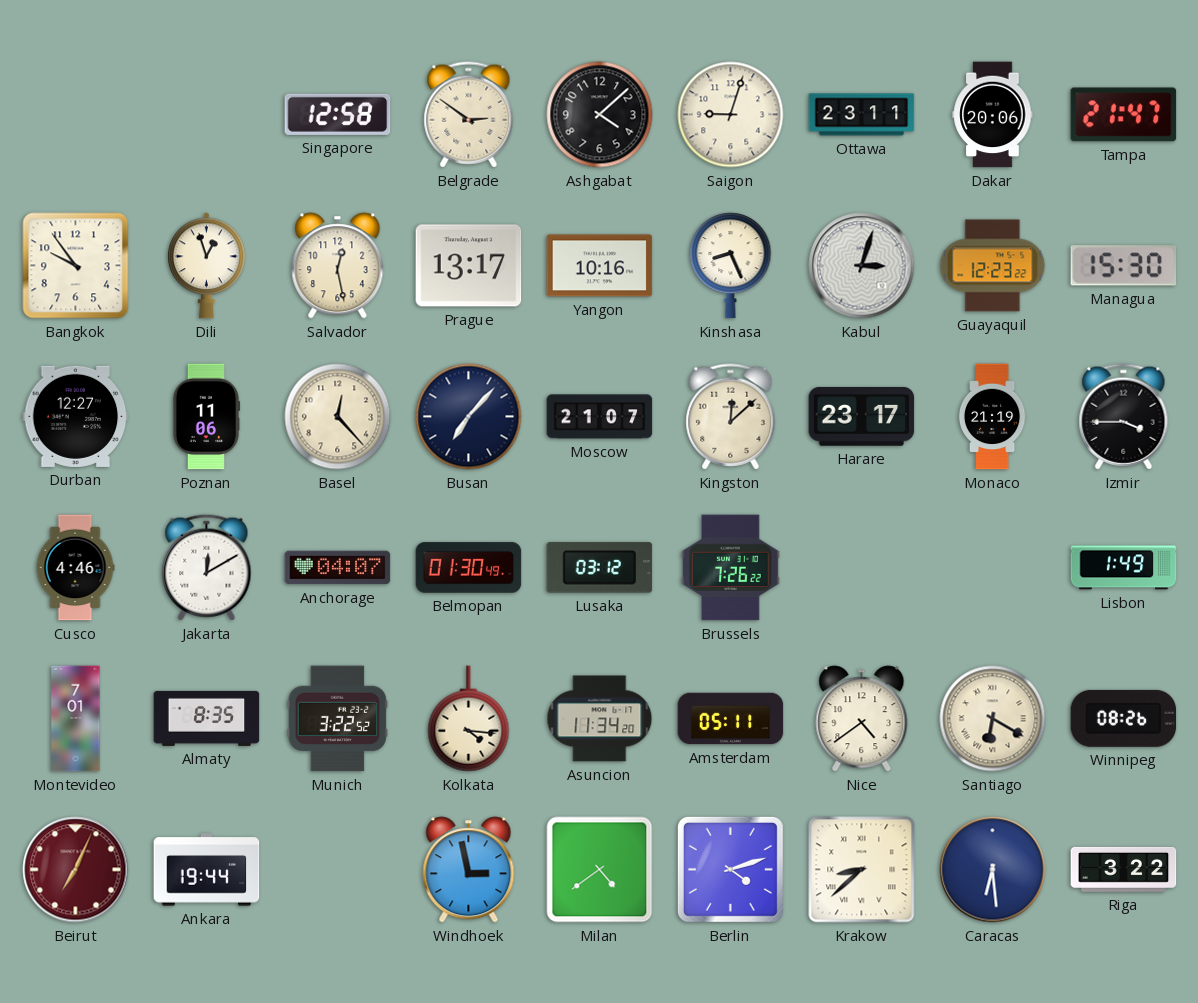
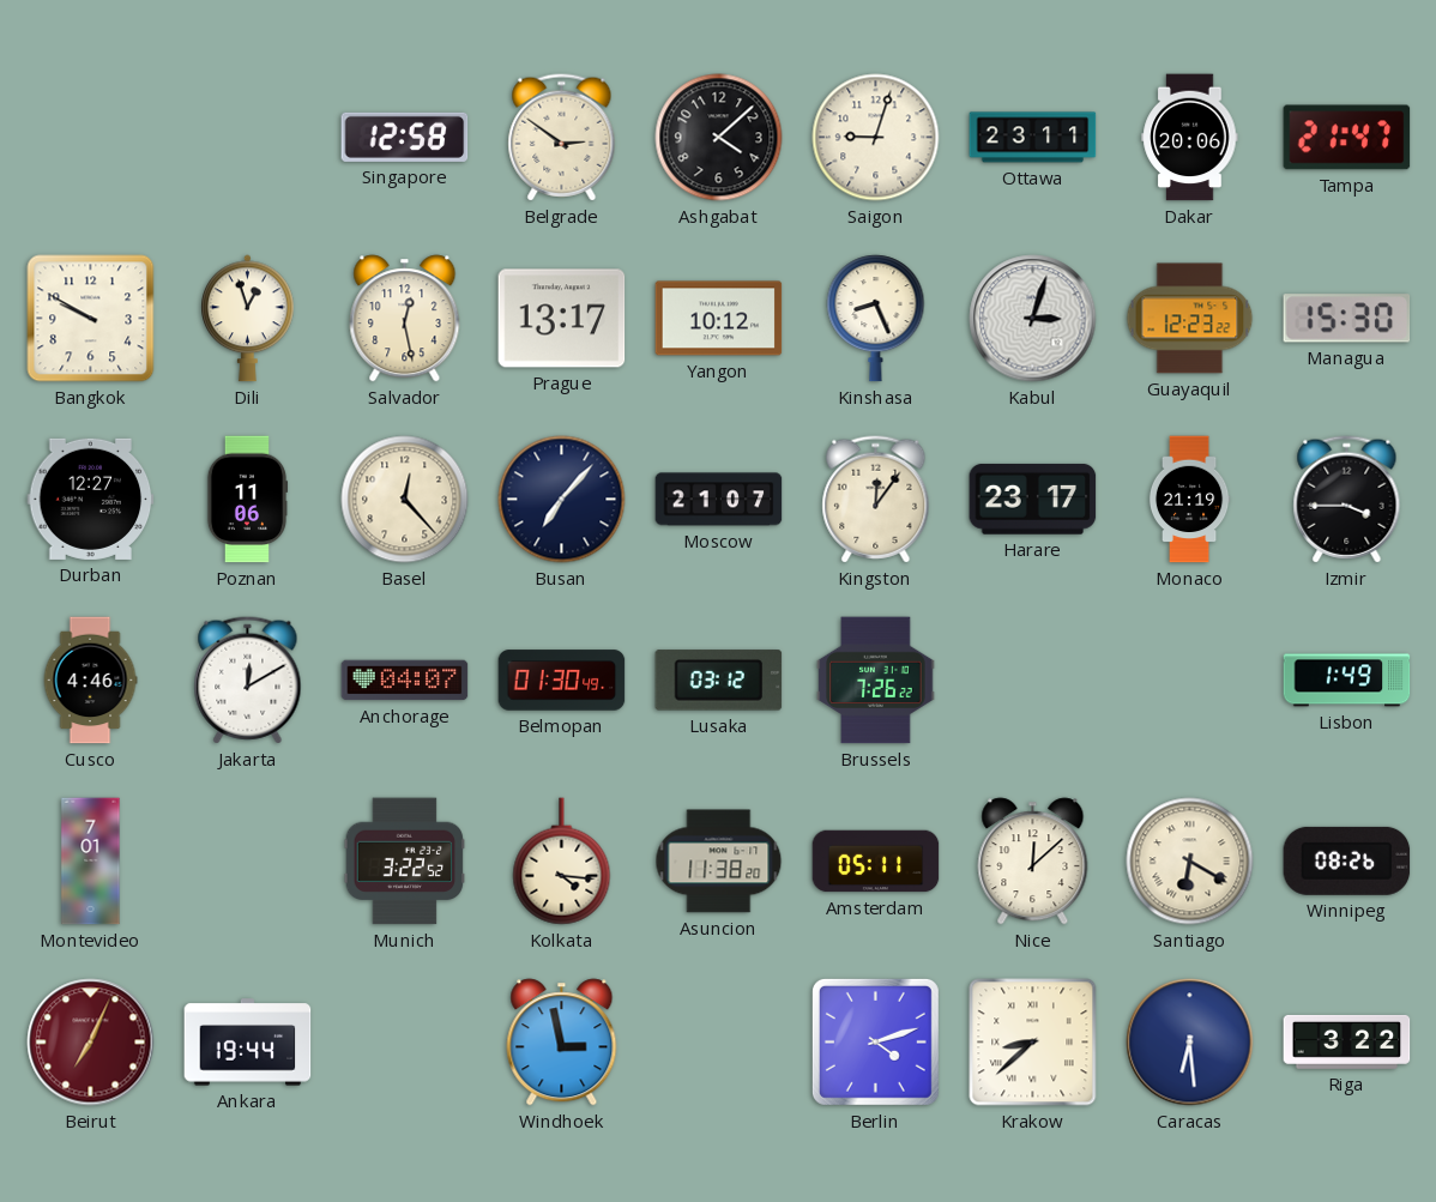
Bangkok: 9:54 -> 9:50
Yangon: 10:16 -> 10:12
Kingston: 12:08 -> 12:06
Almaty: 8:35 -> none
Asuncion: 11:34 -> 11:38
Nice: 4:39 -> 12:08
Milan: 4:39 -> none
